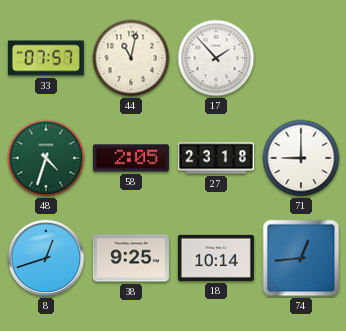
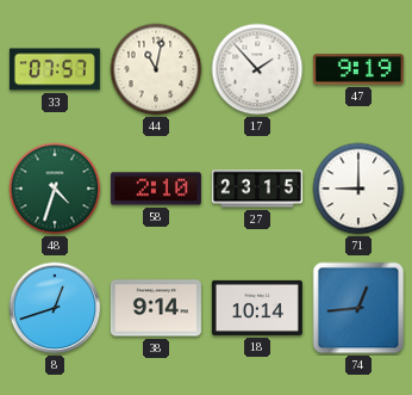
47: none -> 9:19
58: 2:05 -> 2:10
27: 23:18 -> 23:15
38: 9:25 -> 9:14
